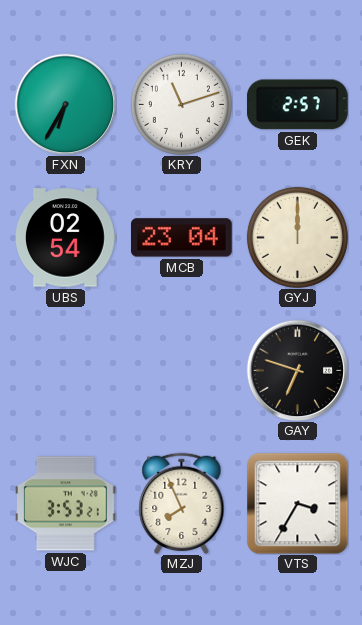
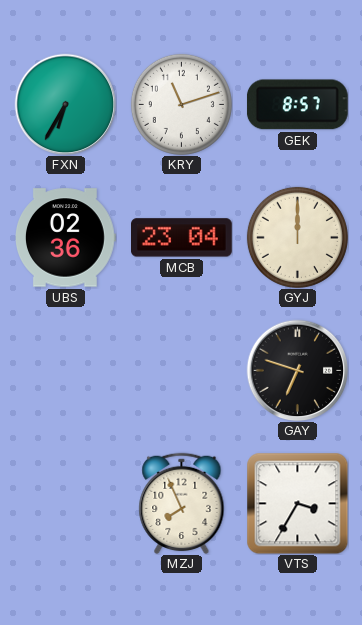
GEK: 2:57 -> 8:57
UBS: 02:54 -> 02:36
WJC: 3:53 -> none
